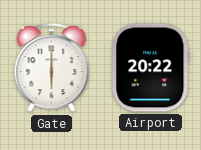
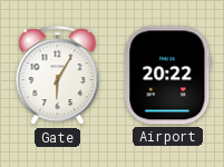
Gate: 6:00 -> 6:05
